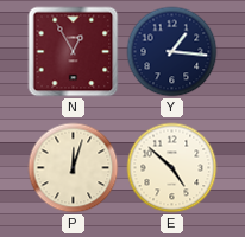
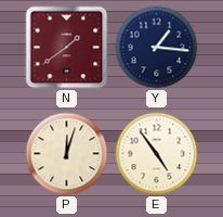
N: 12:55 -> 1:39
E: 4:52 -> 4:54
